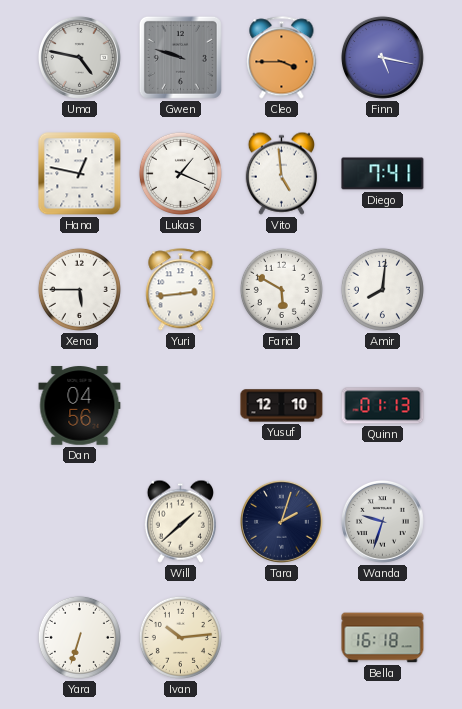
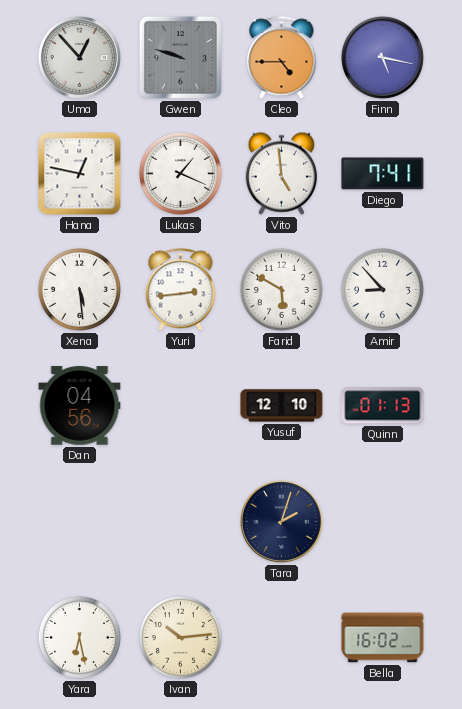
Uma: 4:47 -> 12:53
Cleo: 3:45 -> 4:45
Xena: 5:45 -> 5:29
Amir: 8:01 -> 8:53
Will: 1:38 -> none
Wanda: 9:33 -> none
Yara: 6:33 -> 6:28
Bella: 16:18 -> 16:02
